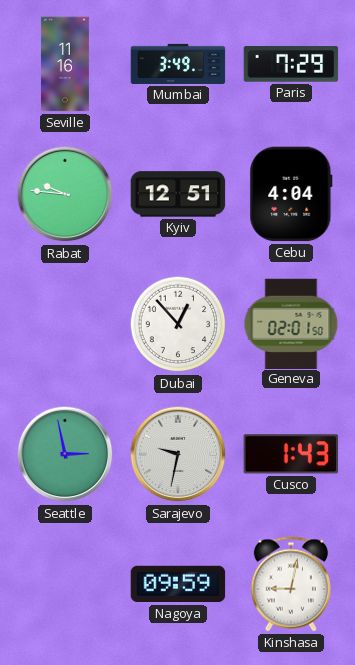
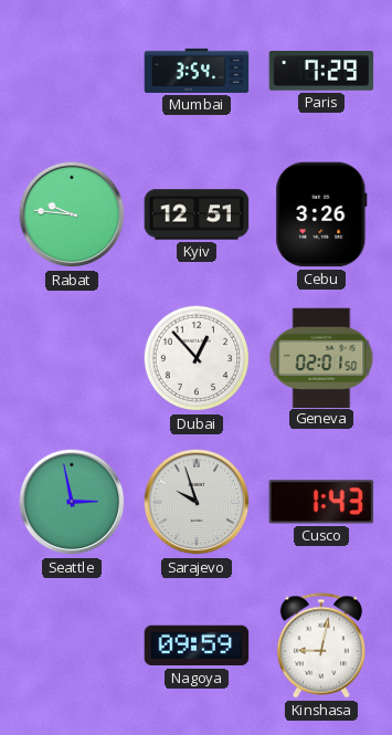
Seville: 11:16 -> none
Mumbai: 3:49 -> 3:54
Cebu: 4:04 -> 3:26
Sarajevo: 9:32 -> 9:57
